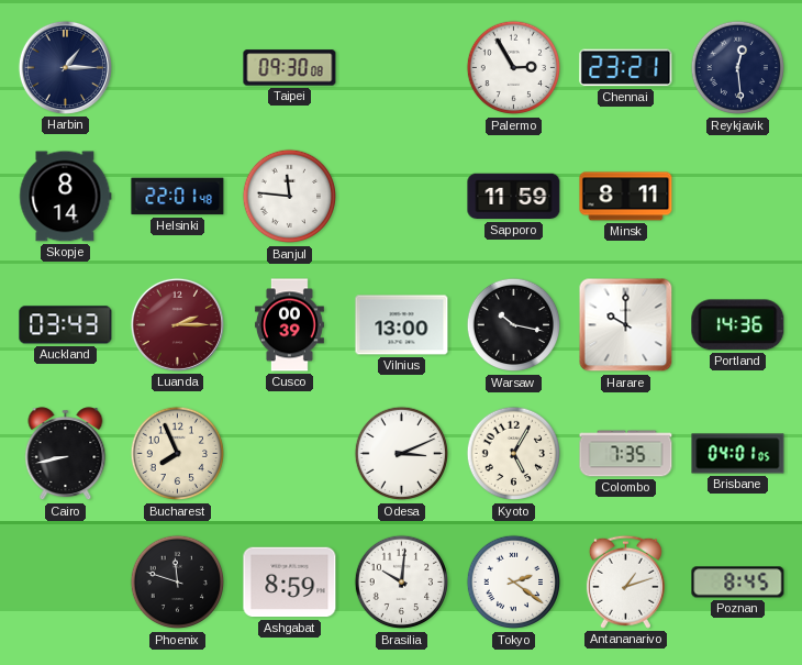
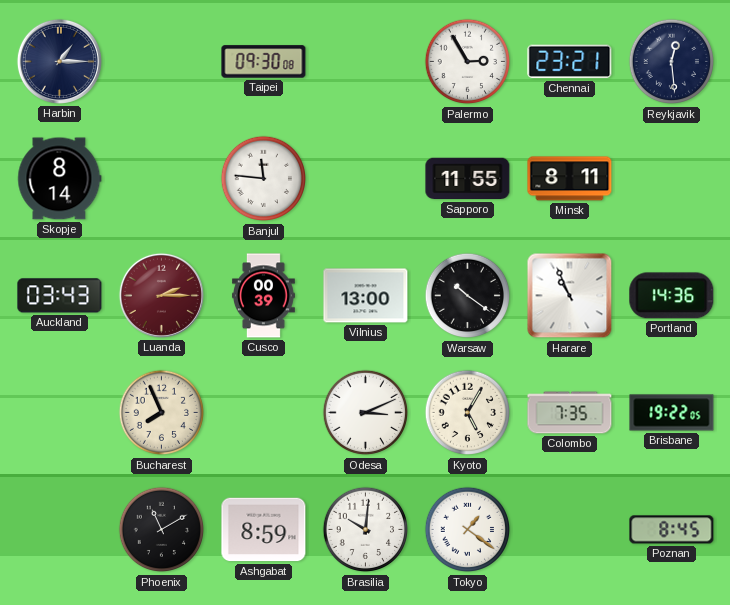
Helsinki: 22:01 -> none
Sapporo: 11:59 -> 11:55
Warsaw: 10:17 -> 10:21
Harare: 10:00 -> 10:56
Cairo: 8:43 -> none
Brisbane: 04:01 -> 19:22
Phoenix: 11:48 -> 11:10
Tokyo: 2:21 -> 1:21
Antananarivo: 1:12 -> none
